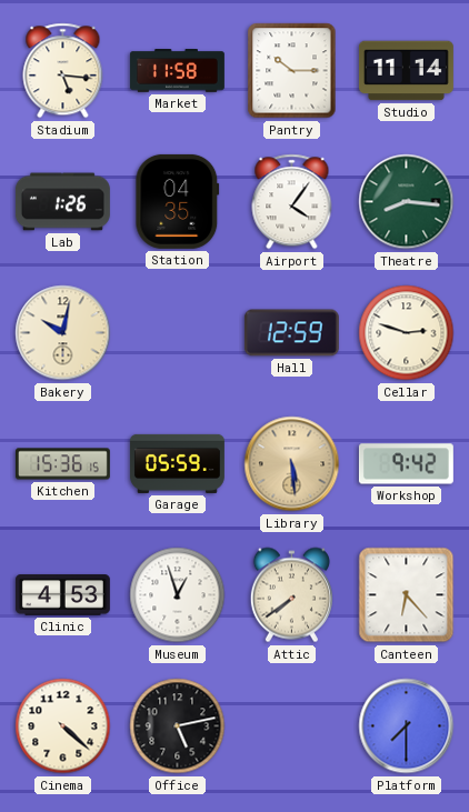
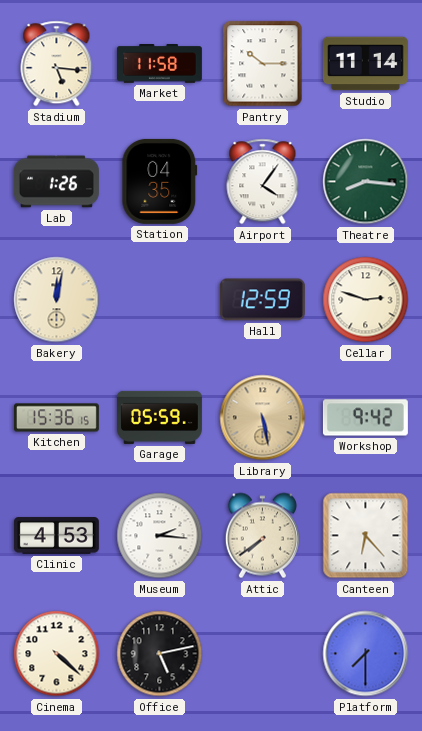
Bakery: 10:02 -> 12:02
Library: 5:29 -> 5:28
Museum: 12:57 -> 2:16
